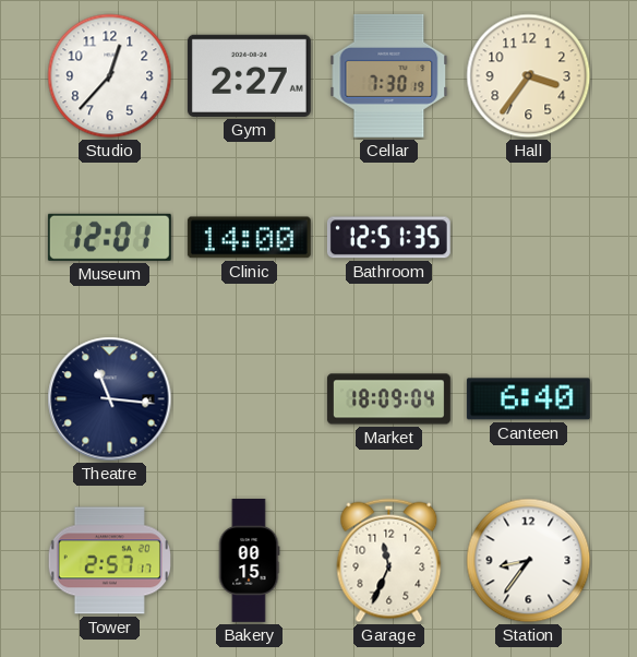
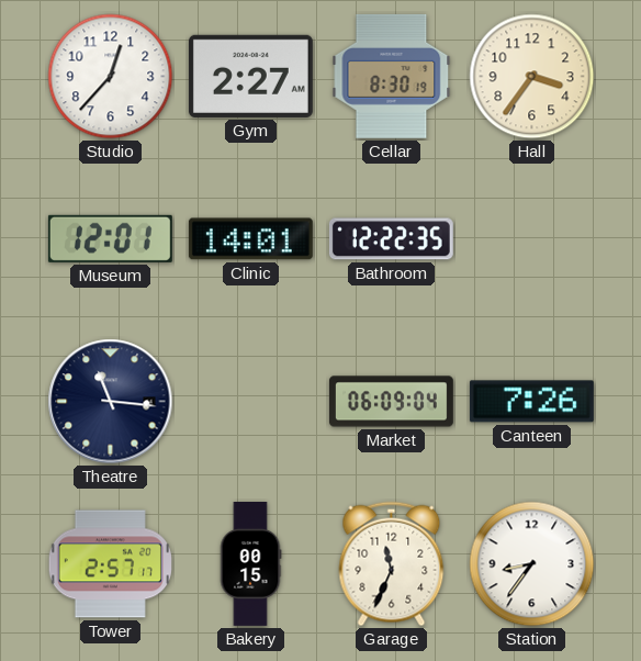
Cellar: 7:30 -> 8:30
Clinic: 14:00 -> 14:01
Bathroom: 12:51 -> 12:22
Market: 18:09 -> 06:09
Canteen: 6:40 -> 7:26
